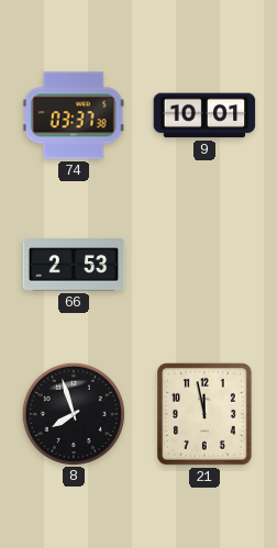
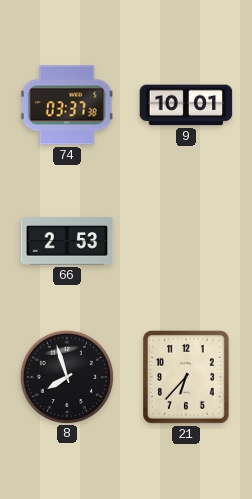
21: 11:58 -> 6:37
